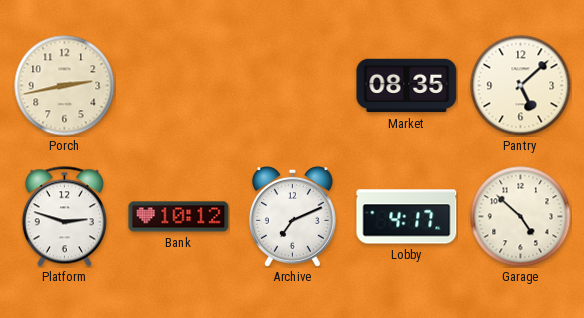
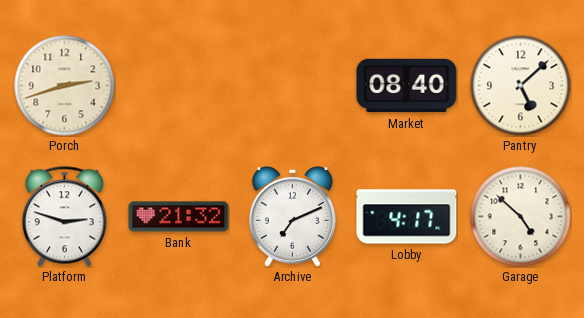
Porch: 2:43 -> 2:42
Market: 08:35 -> 08:40
Bank: 10:12 -> 21:32
